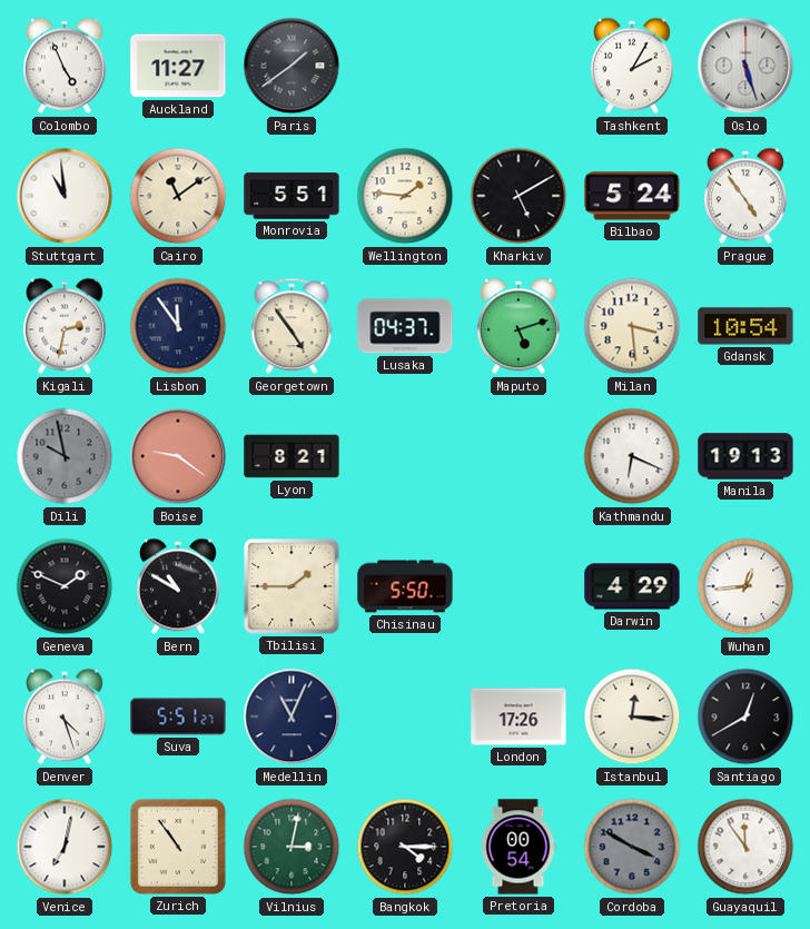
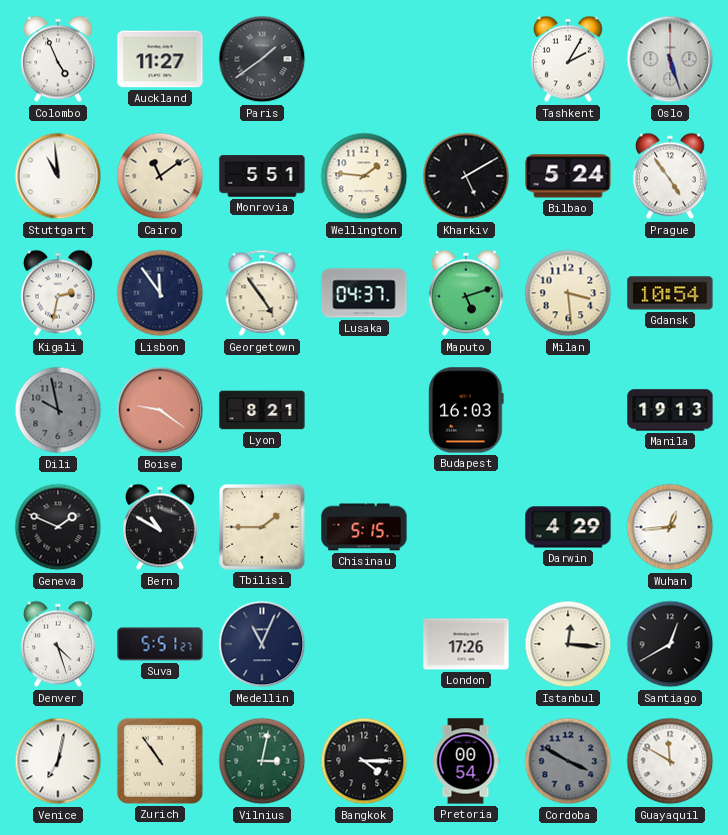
Budapest: none -> 16:03
Kathmandu: 6:19 -> none
Chisinau: 5:50 -> 5:15
Guayaquil: 11:54 -> 11:50
